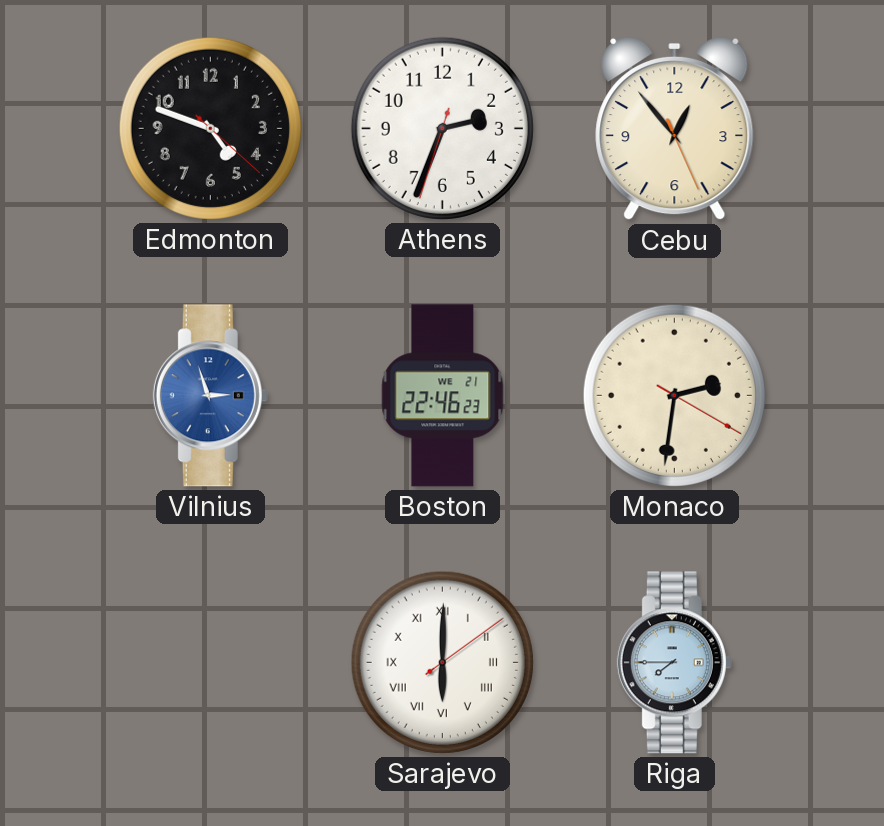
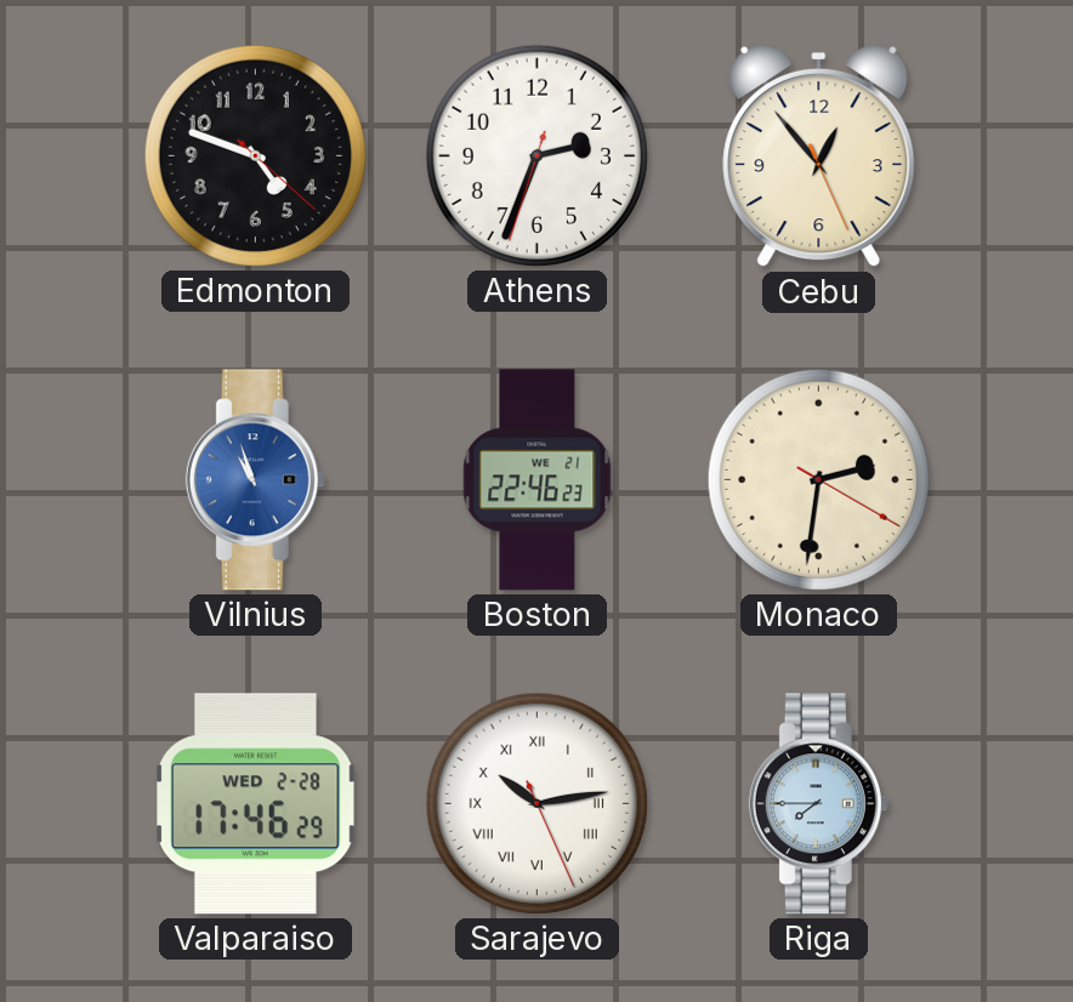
Vilnius: 2:57 -> 10:57
Valparaiso: none -> 17:46
Sarajevo: 6:00 -> 10:13
